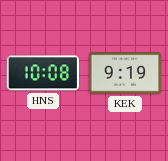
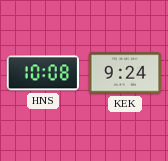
KEK: 9:19 -> 9:24
